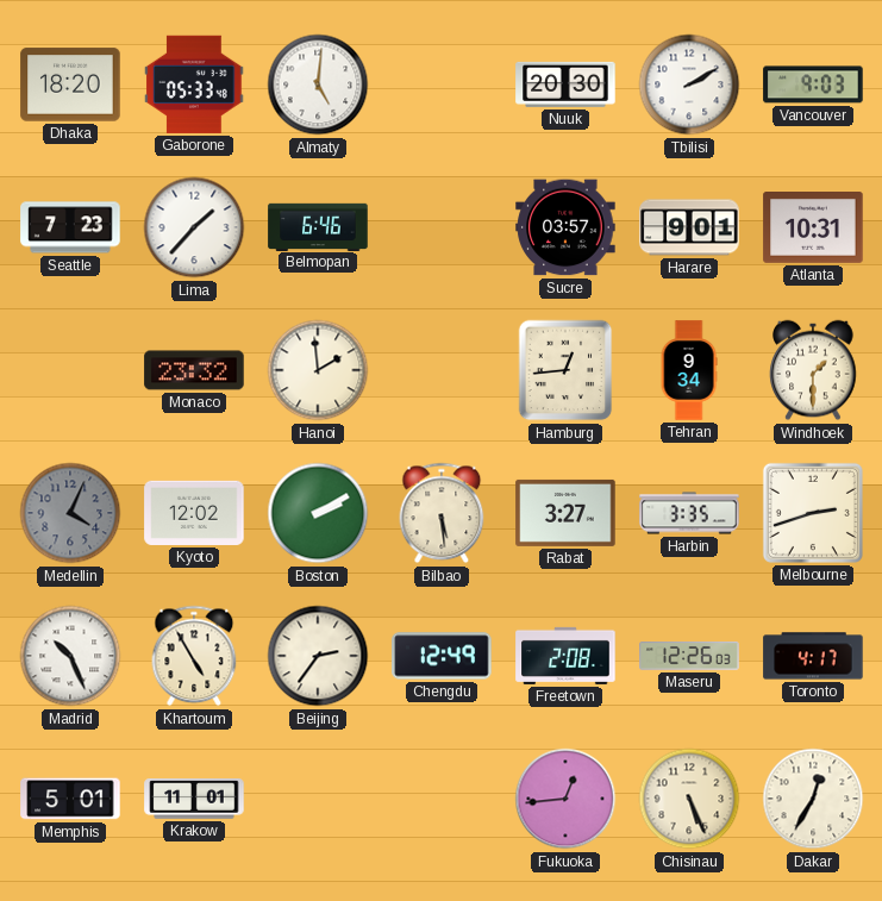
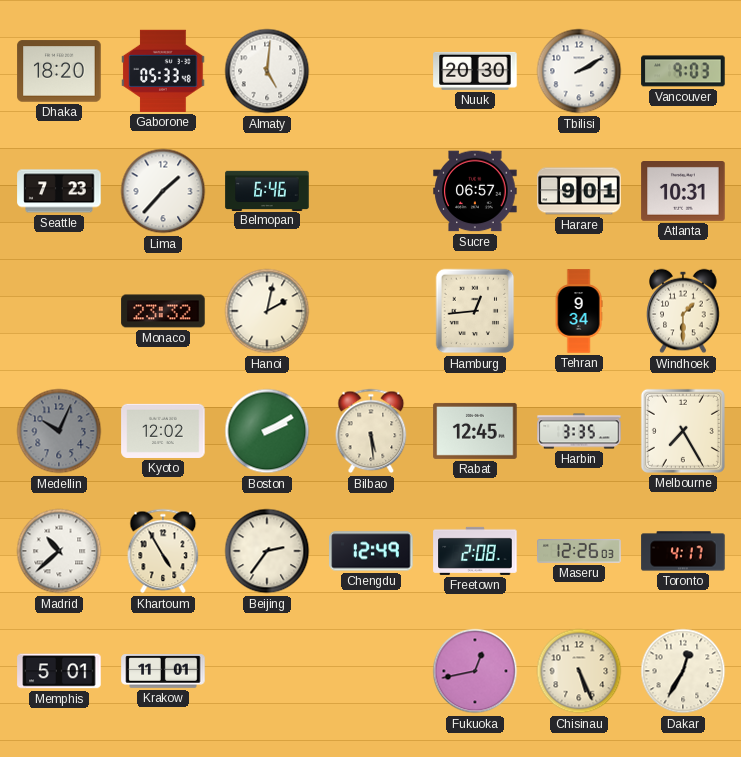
Sucre: 03:57 -> 06:57
Hanoi: 1:59 -> 2:02
Medellin: 4:04 -> 10:04
Rabat: 3:27 -> 12:45
Melbourne: 2:42 -> 7:25
Madrid: 10:26 -> 10:38
Fukuoka: 12:44 -> 12:43
